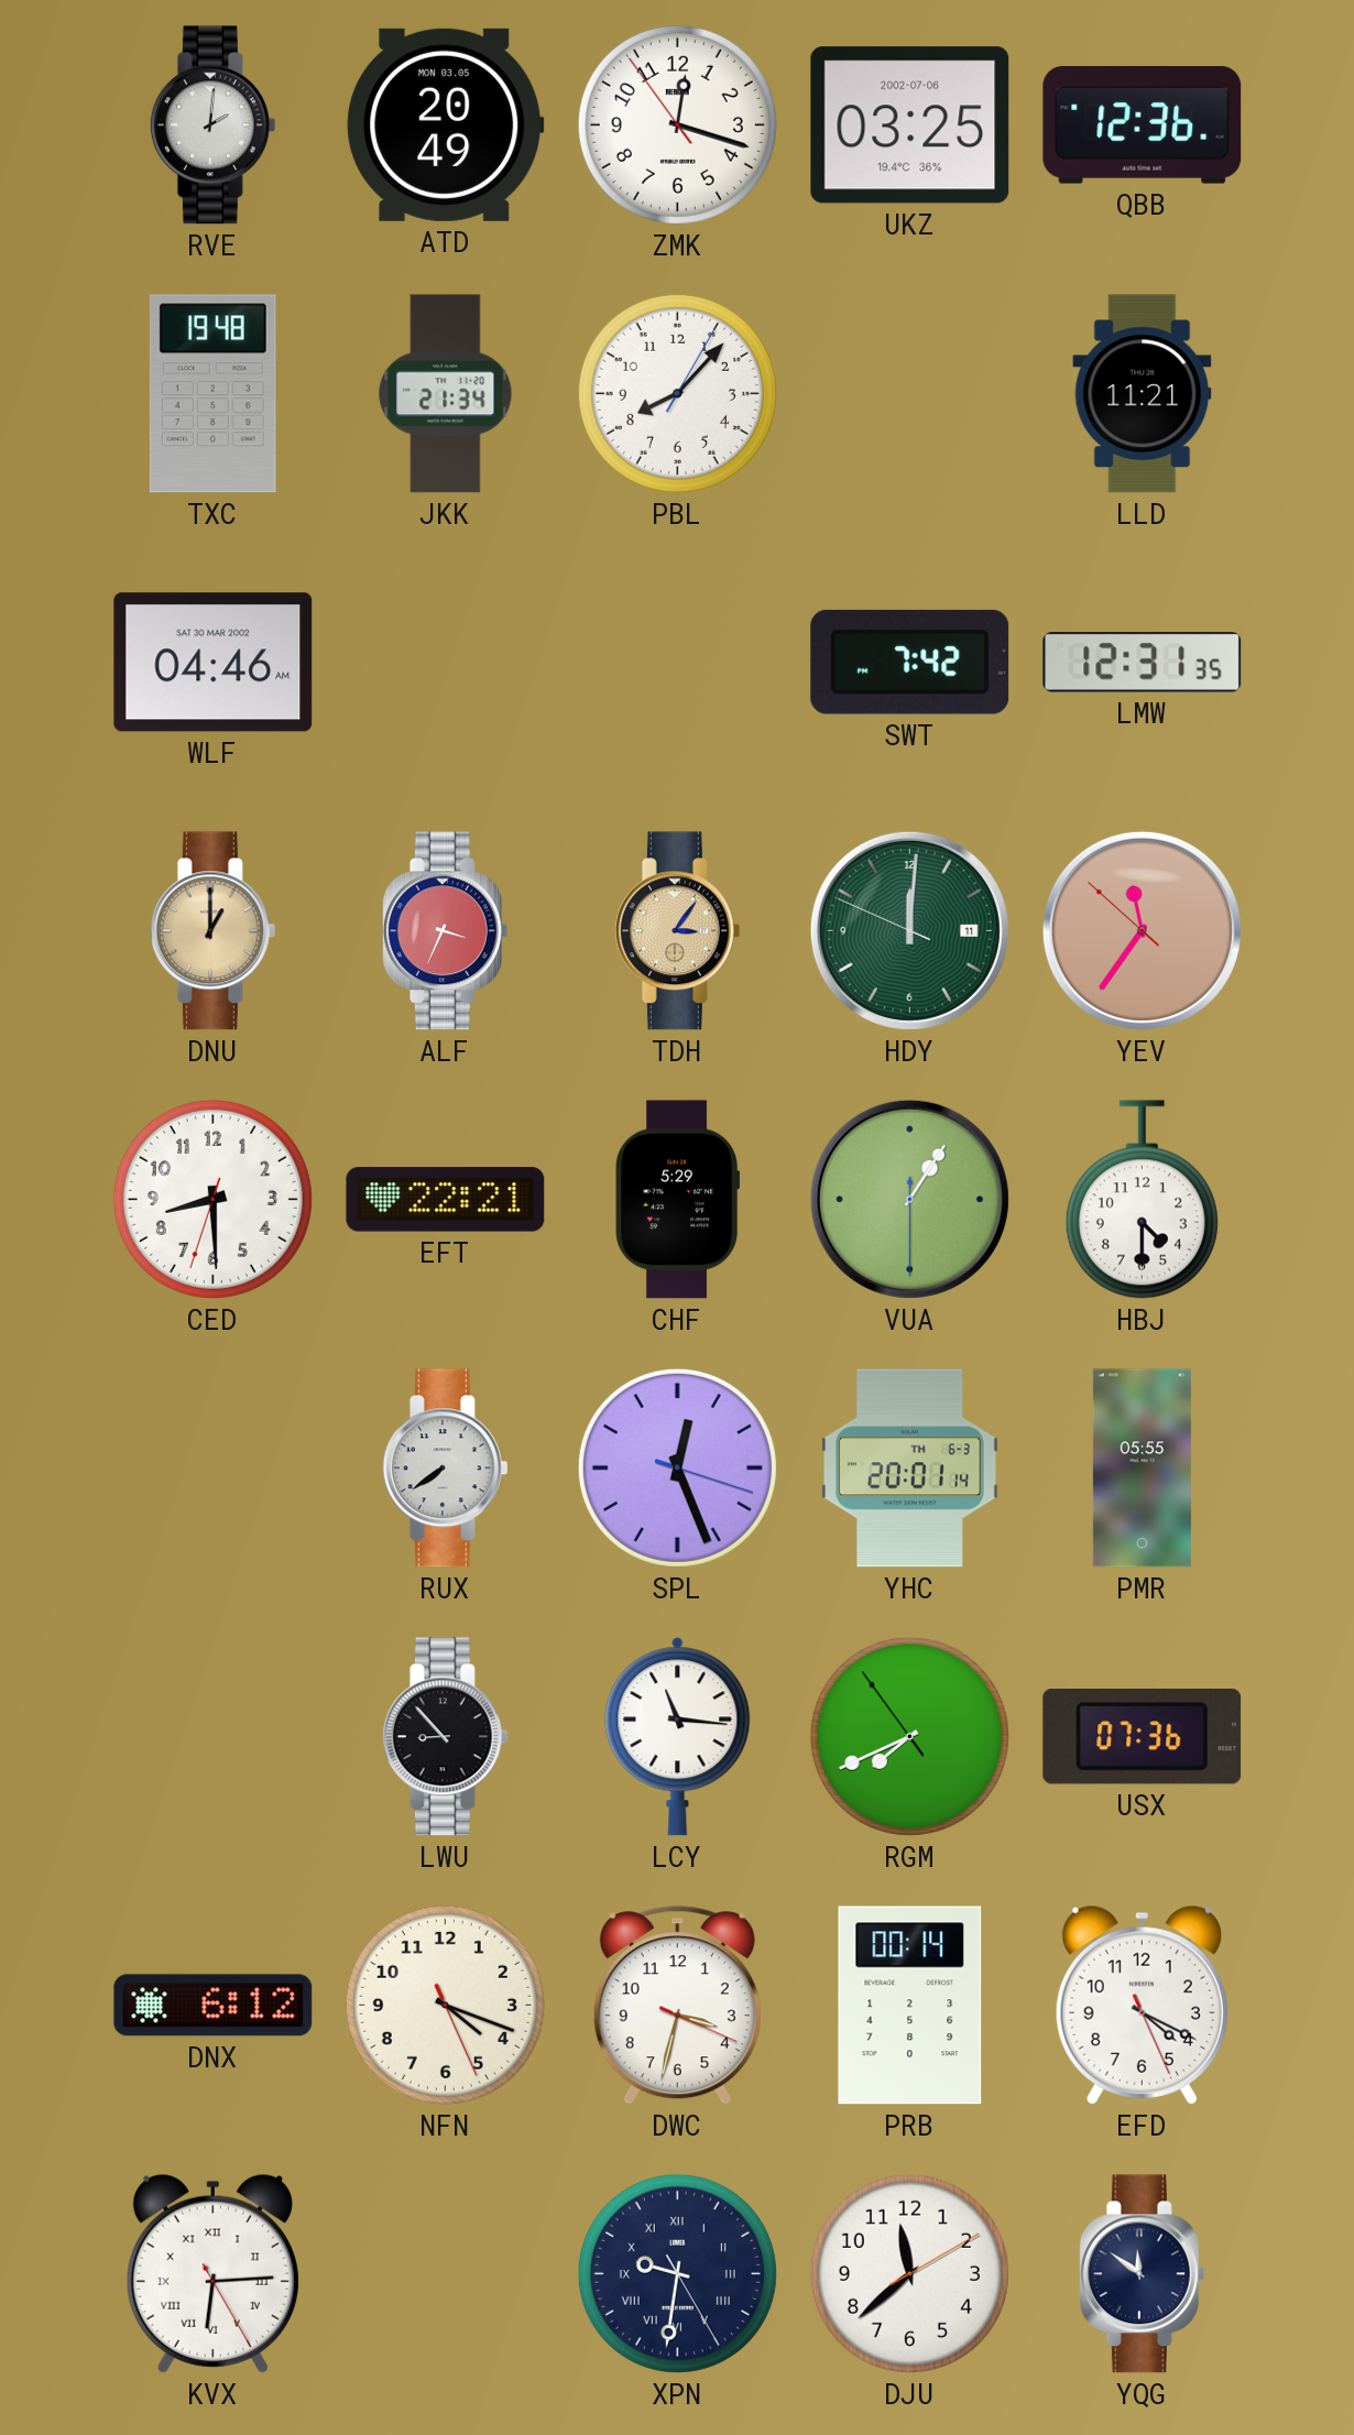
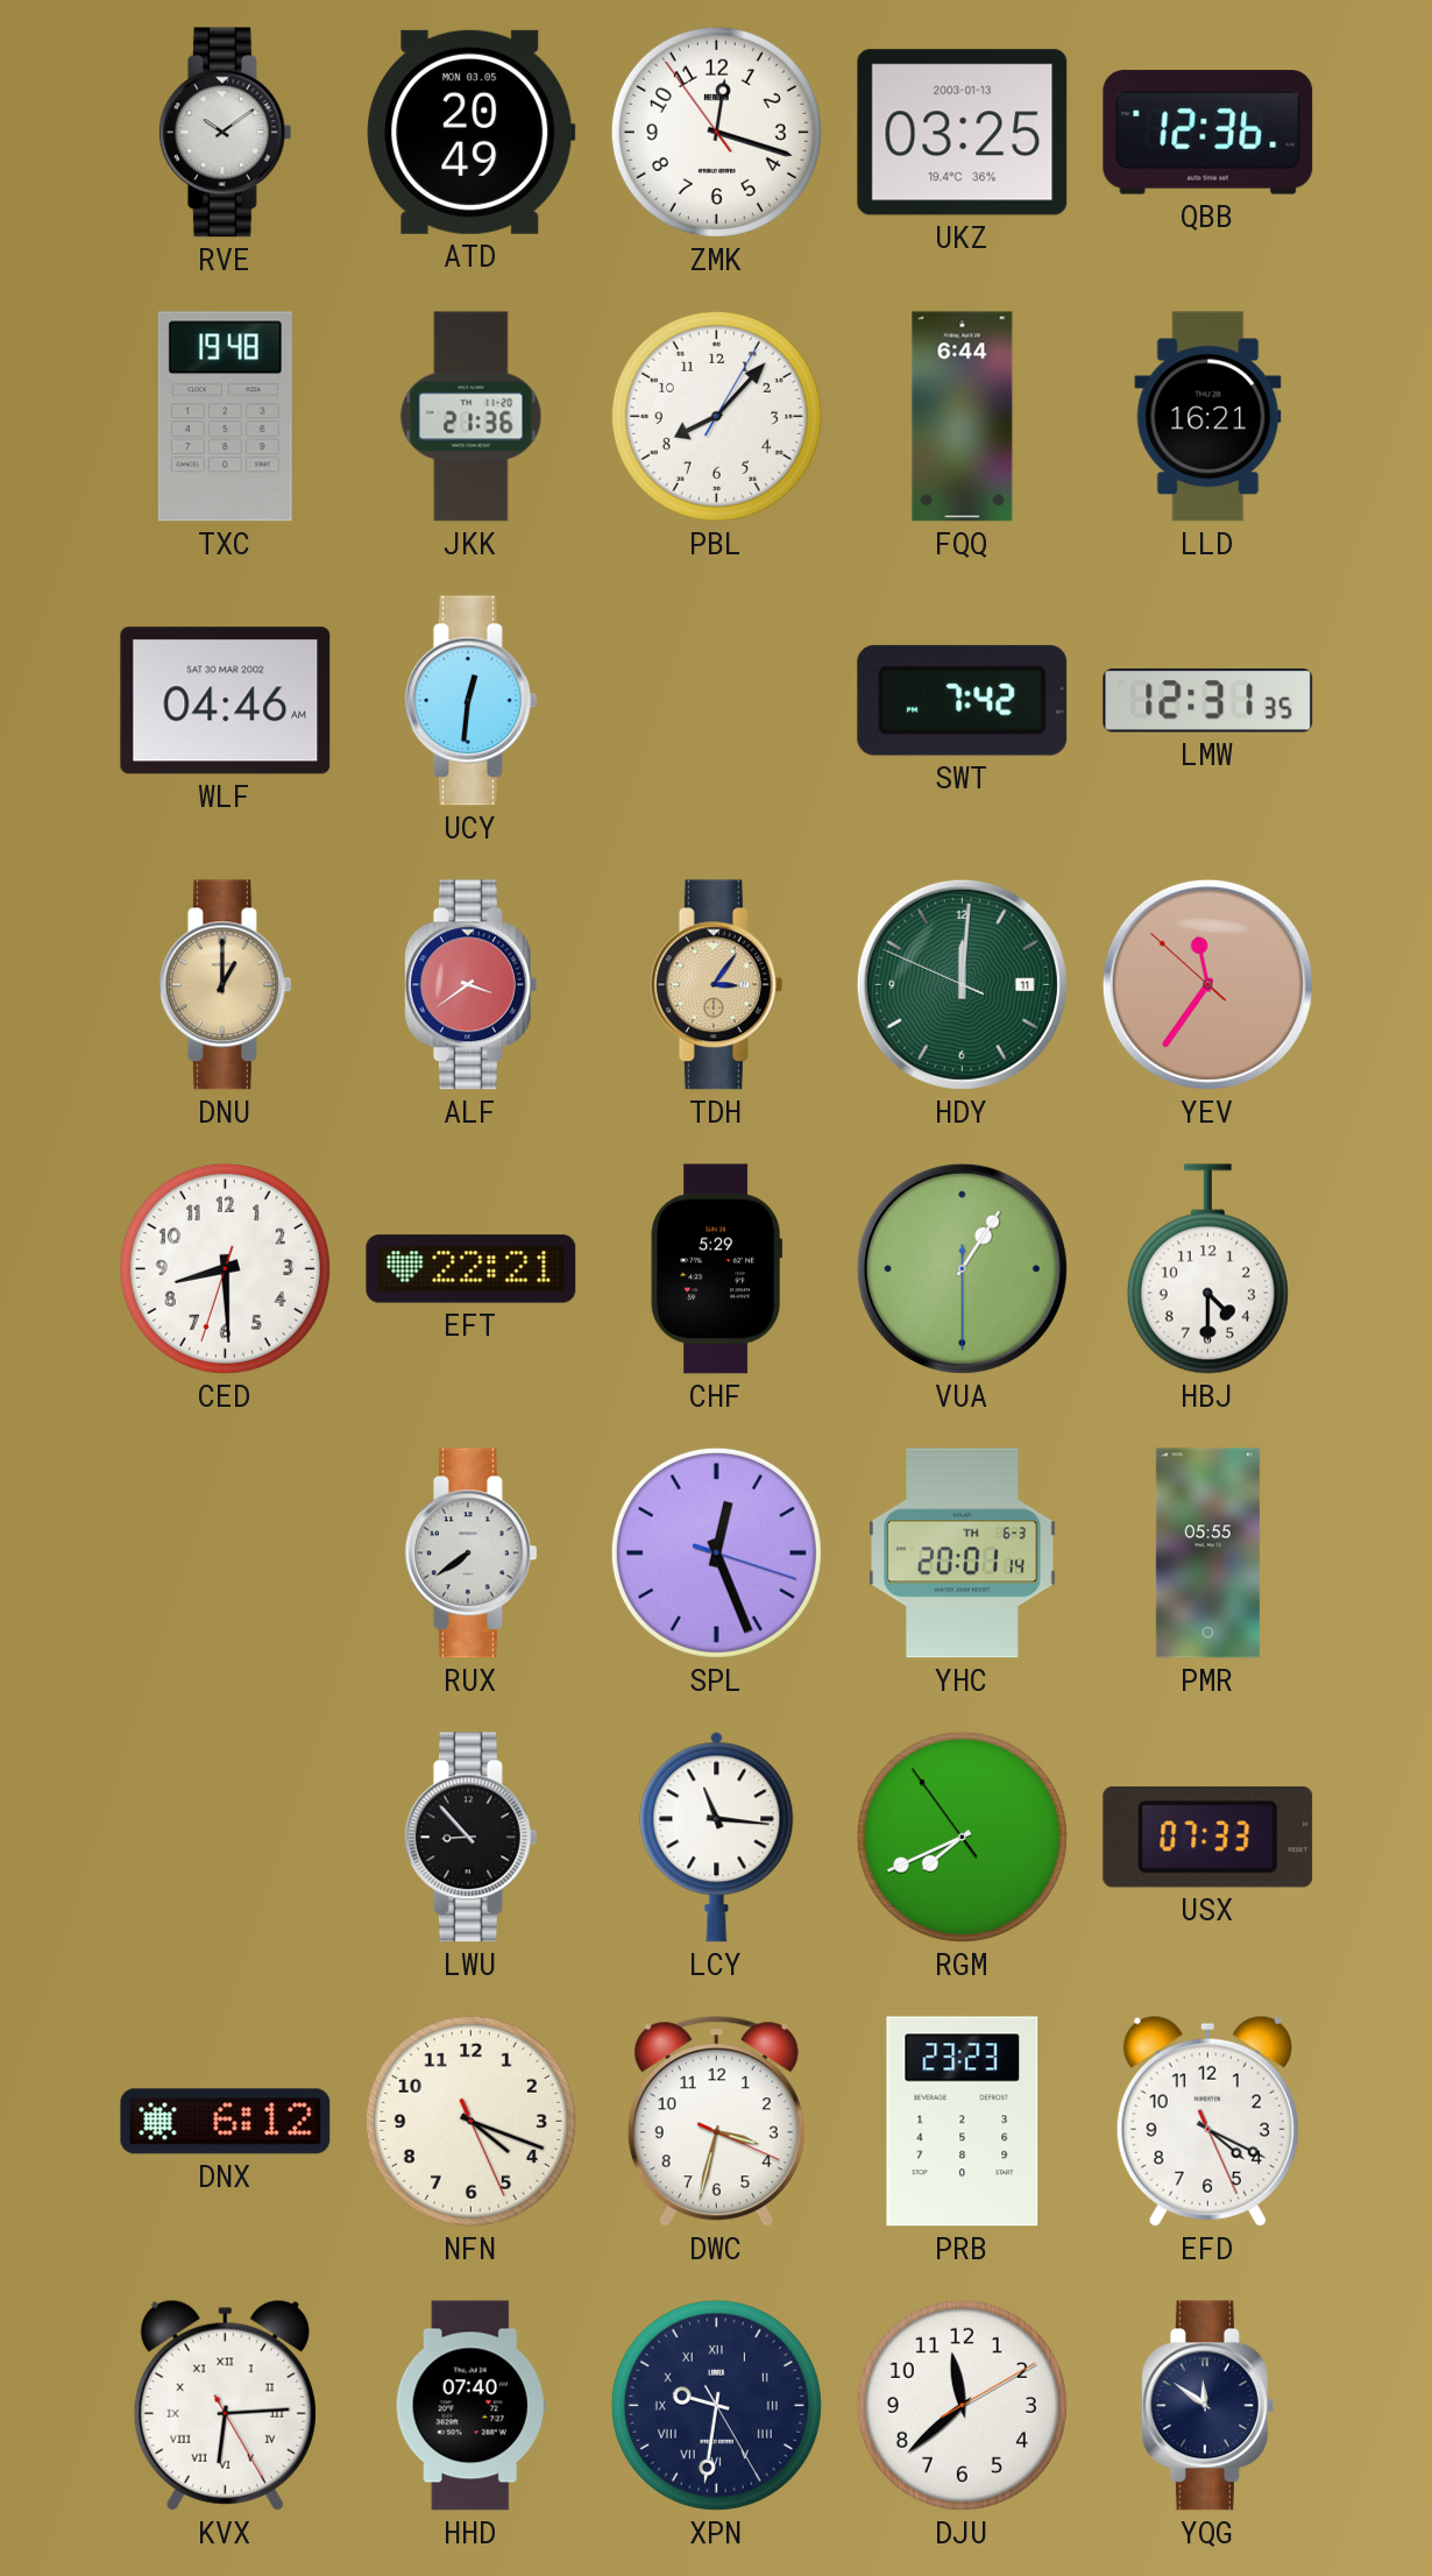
RVE: 2:01 -> 10:09
UKZ date: 2002-07-06 -> 2003-01-13
JKK: 21:34 -> 21:36
FQQ: none -> 6:44
LLD: 11:21 -> 16:21
UCY: none -> 12:31
ALF: 3:34 -> 3:39
USX: 07:36 -> 07:33
PRB: 00:14 -> 23:23
HHD: none -> 07:40
